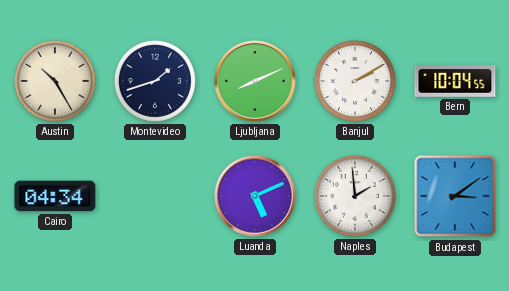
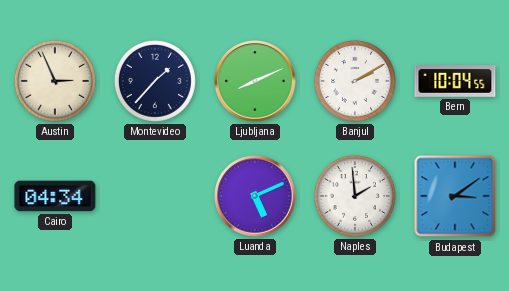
Austin: 10:25 -> 2:56
Montevideo: 1:42 -> 1:37
